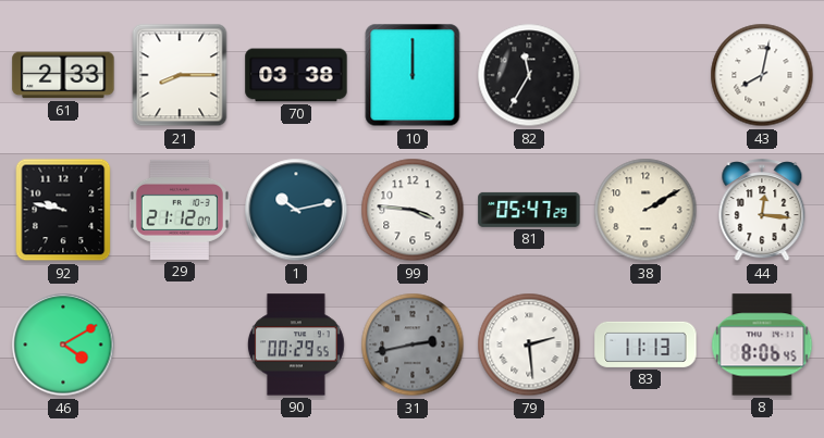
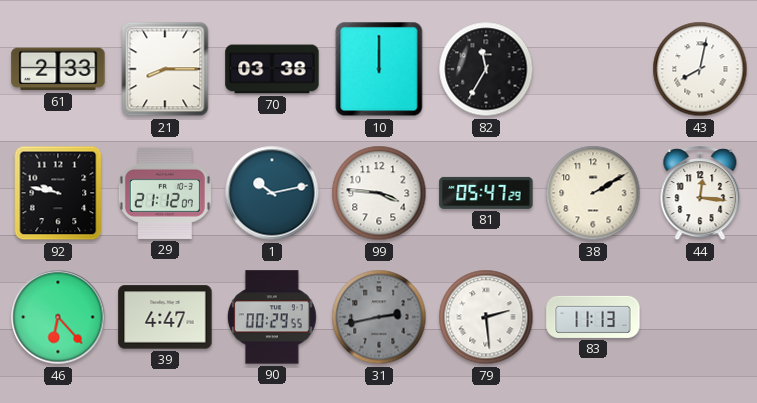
46: 4:10 -> 6:23
39: none -> 4:47
8: 8:06 -> none
